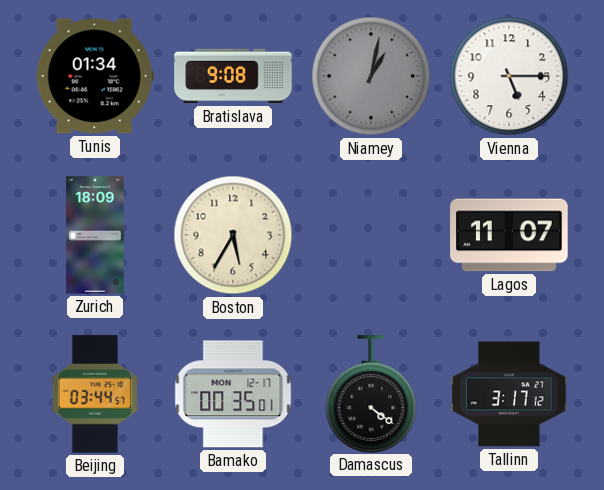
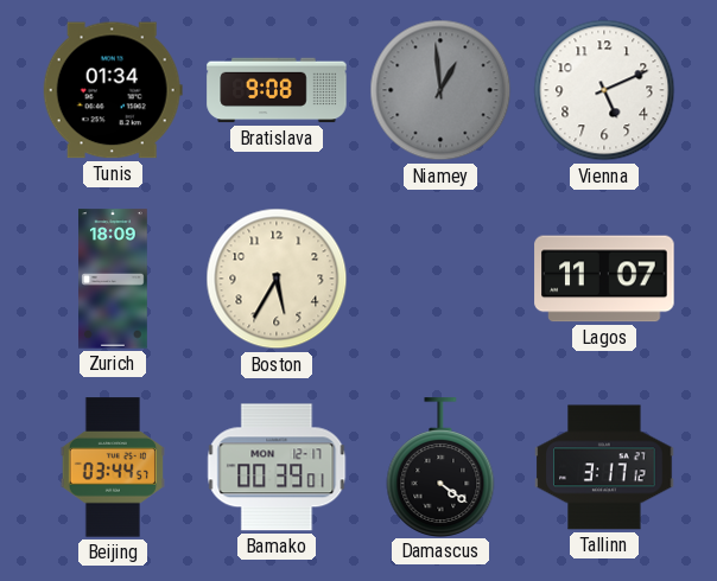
Niamey: 1:02 -> 12:59
Vienna: 5:15 -> 5:11
Bamako: 00:35 -> 00:39
